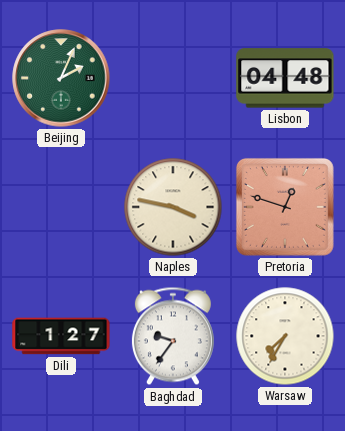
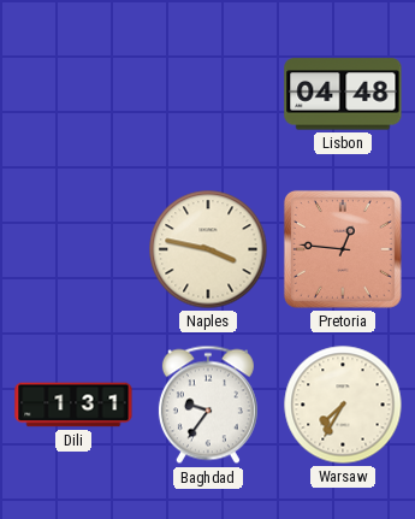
Beijing: 2:04 -> none
Pretoria: 12:48 -> 12:46
Dili: 1:27 -> 1:31
